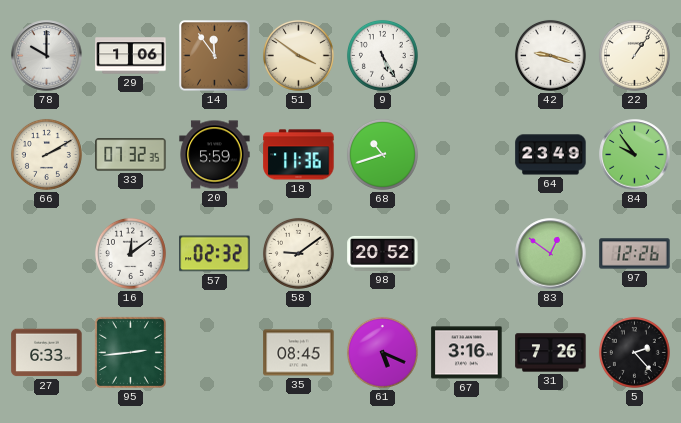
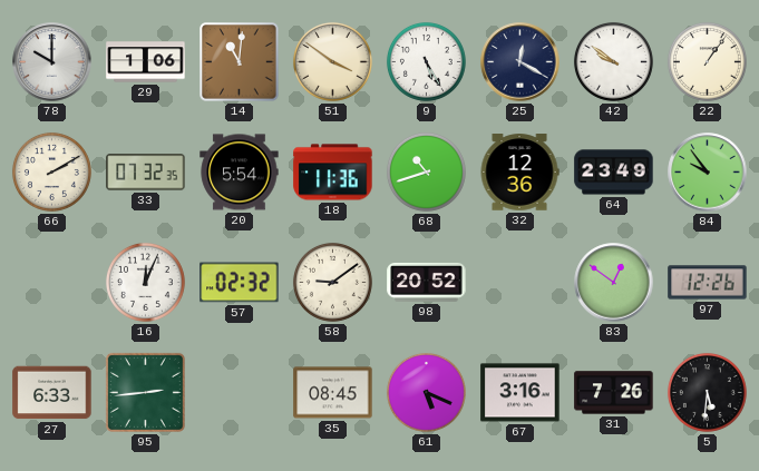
14: 11:54 -> 11:01
25: none -> 12:20
42: 9:18 -> 9:51
20: 5:59 -> 5:54
32: none -> 12:36
16: 12:09 -> 12:04
5: 2:23 -> 5:31
